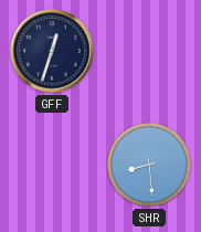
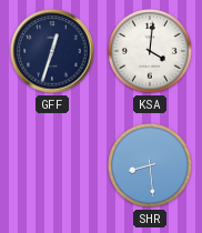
KSA: none -> 4:01
